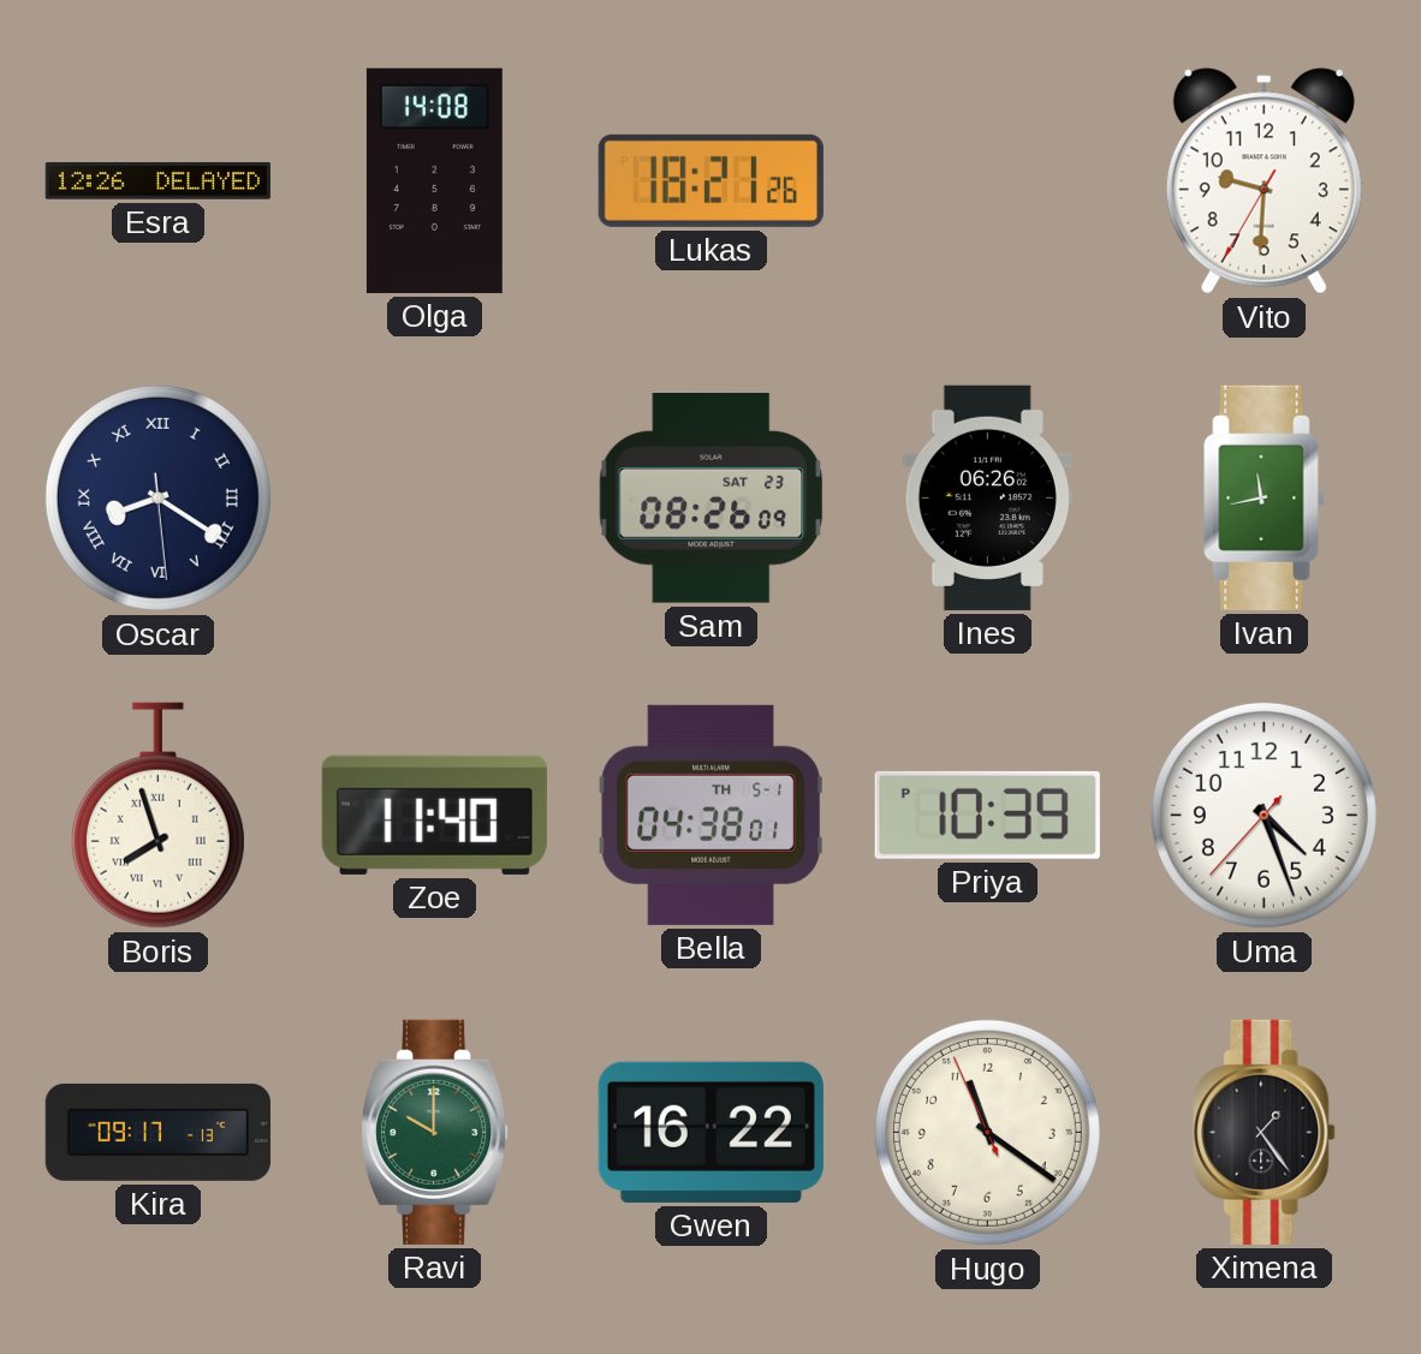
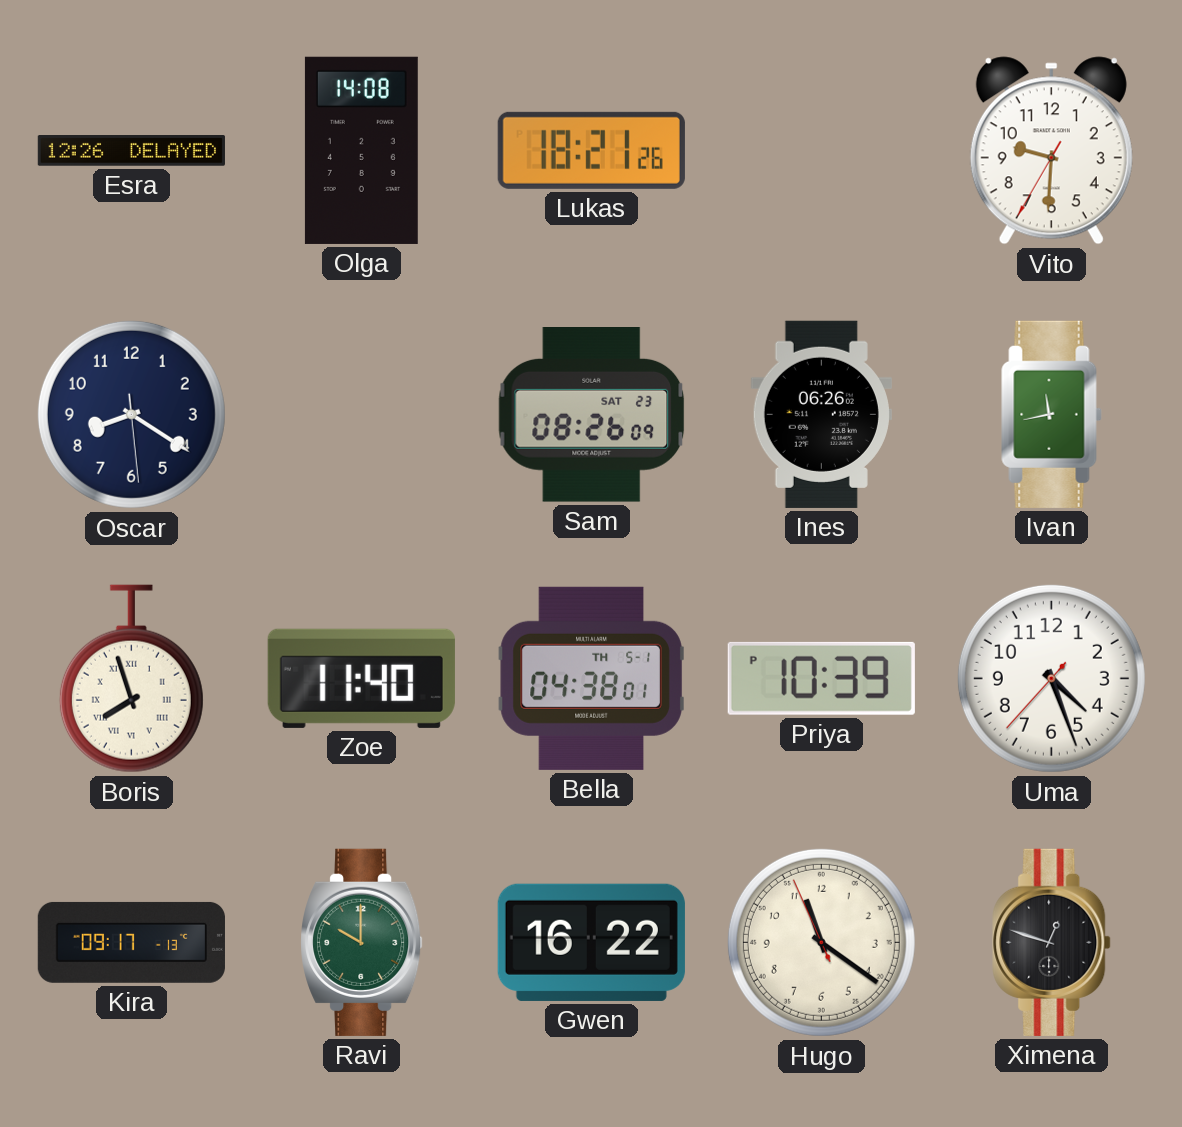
Oscar numerals: Roman -> Arabic
Ximena: 1:24 -> 12:48
